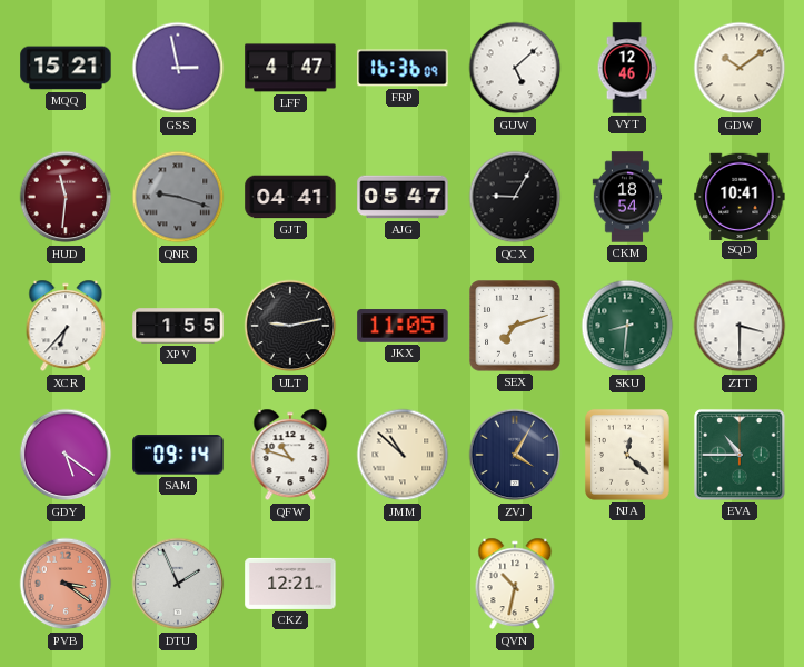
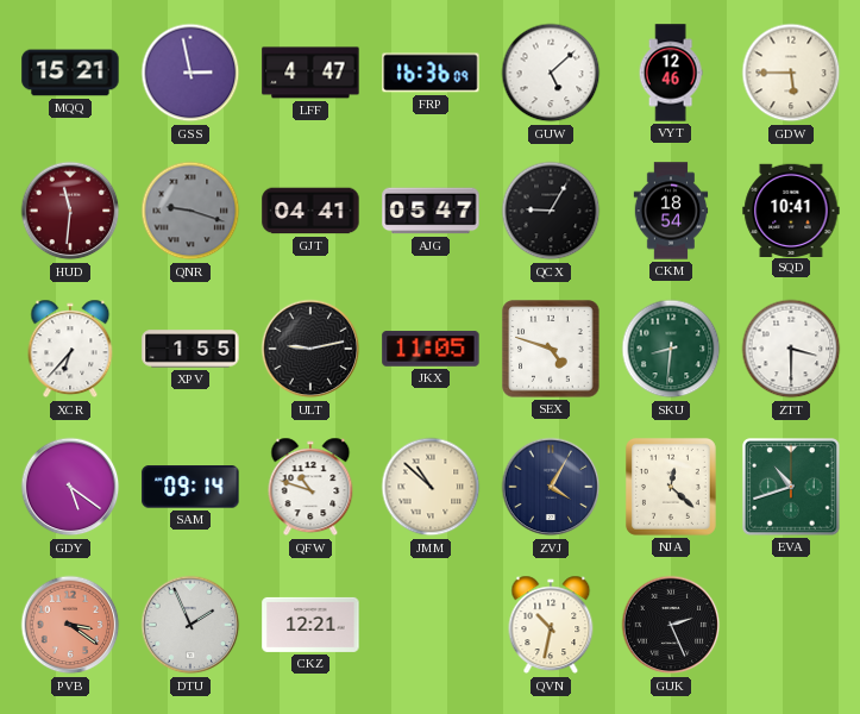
GDW: 10:09 -> 5:45
SEX: 7:12 -> 4:48
EVA: 10:45 -> 10:42
GUK: none -> 2:26
